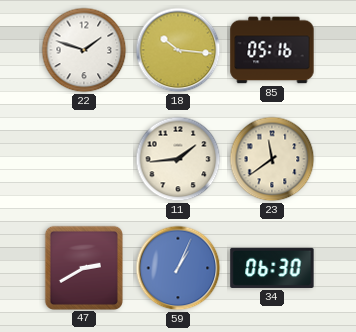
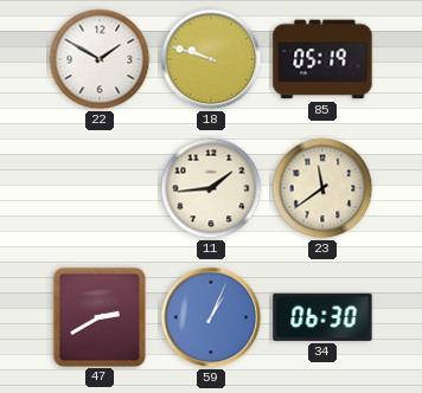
22: 1:48 -> 1:50
18: 10:16 -> 9:48
85: 05:16 -> 05:19
